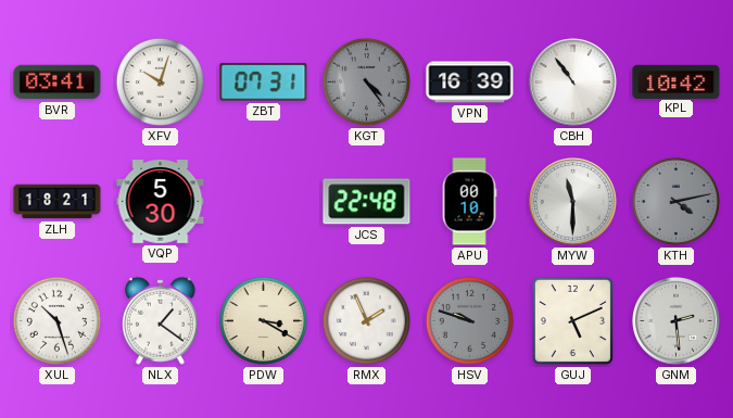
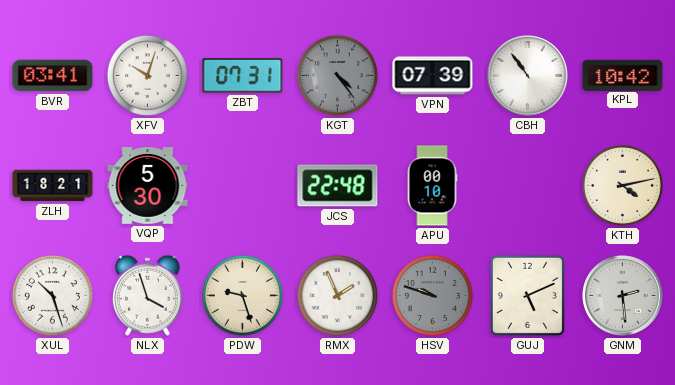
VPN: 16:39 -> 07:39
MYW: 11:30 -> none
KTH dial: grey -> cream
NLX: 1:21 -> 3:57
PDW: 3:20 -> 9:27
